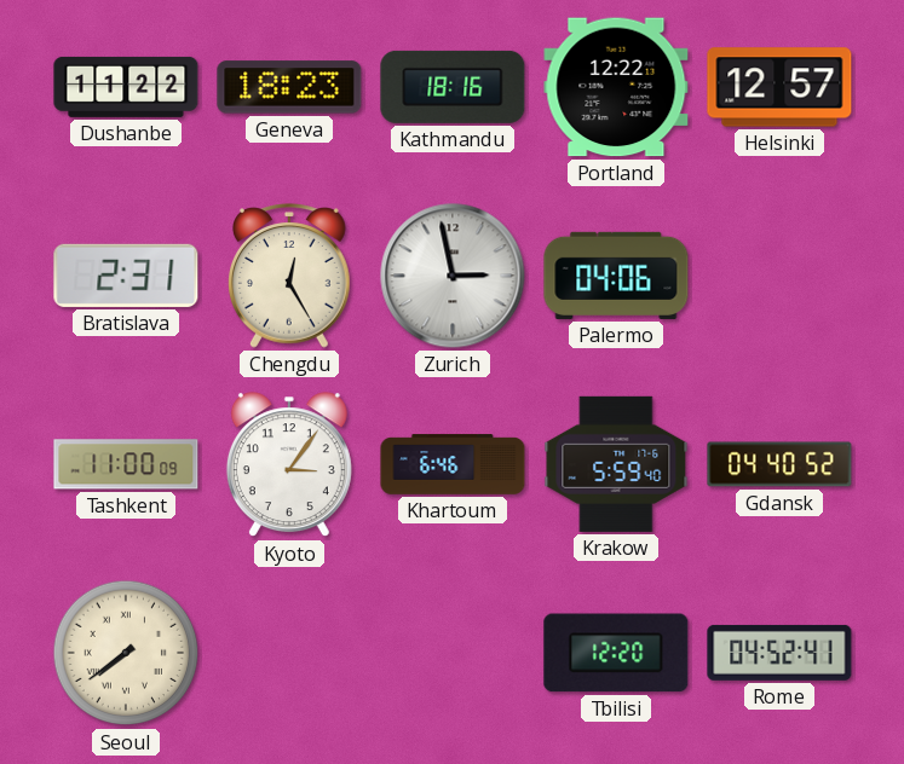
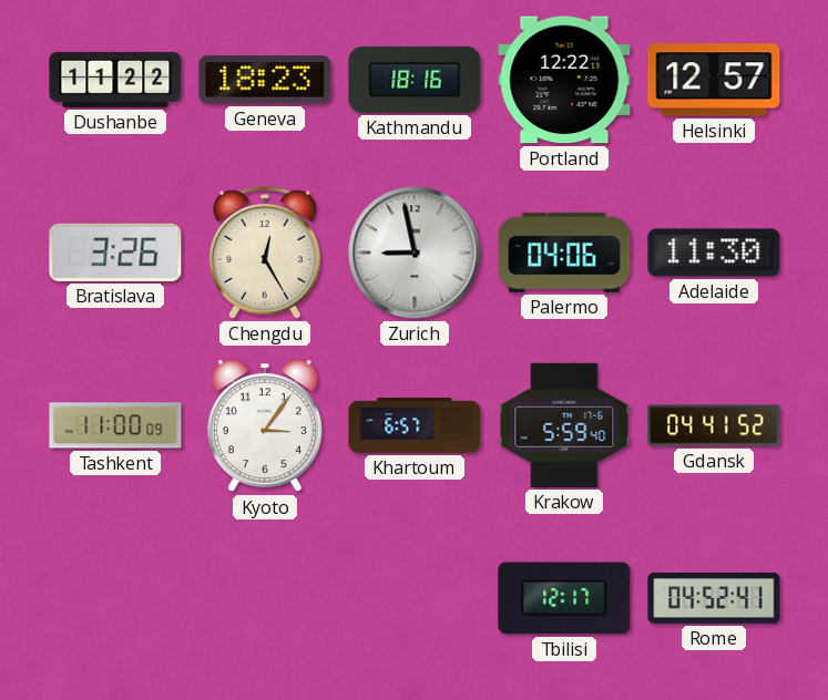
Bratislava: 2:31 -> 3:26
Zurich: 2:58 -> 8:58
Adelaide: none -> 11:30
Khartoum: 6:46 -> 6:57
Gdansk: 04:40 -> 04:41
Seoul: 7:39 -> none
Tbilisi: 12:20 -> 12:17
